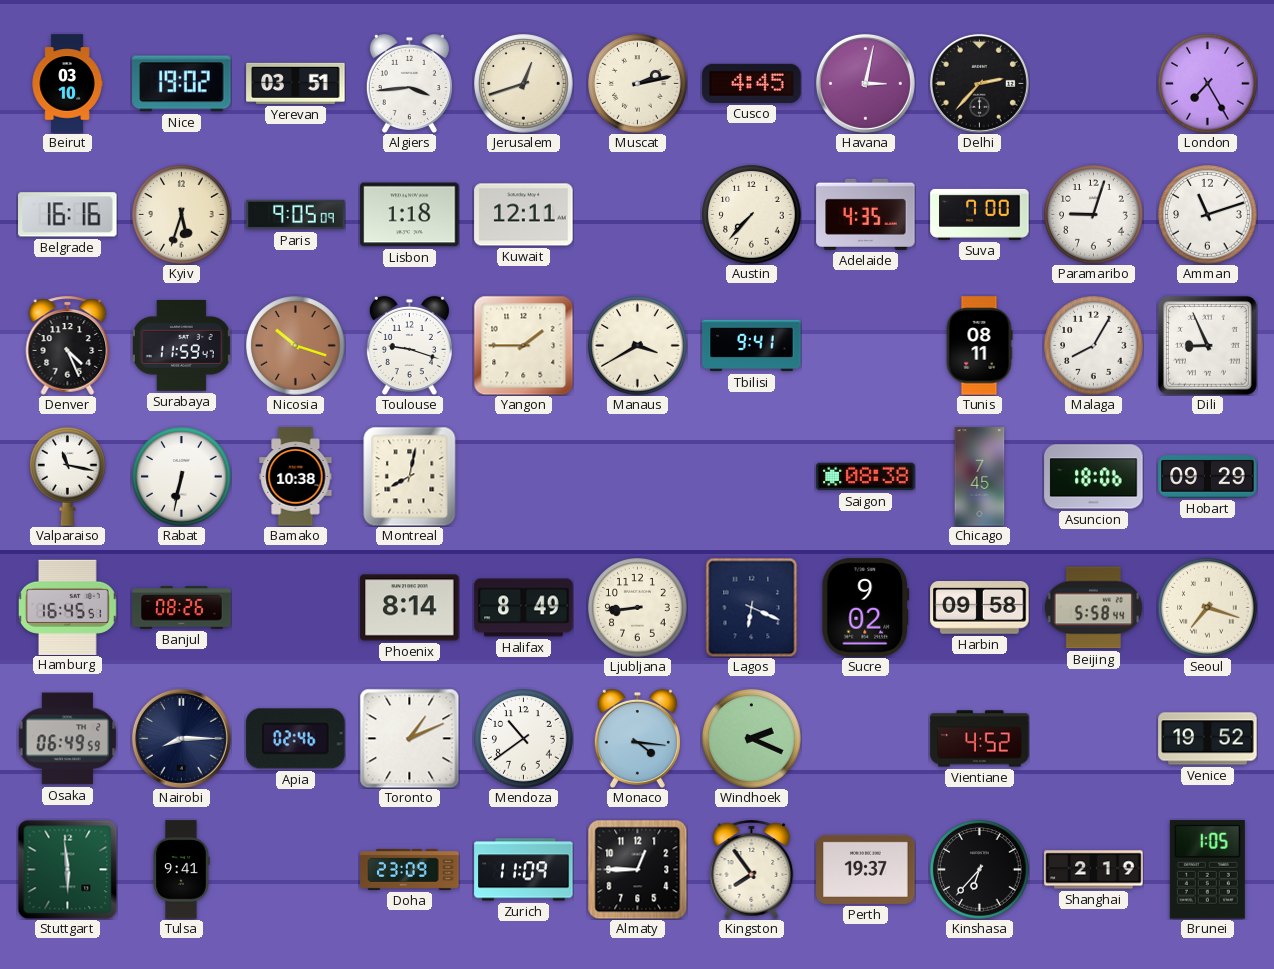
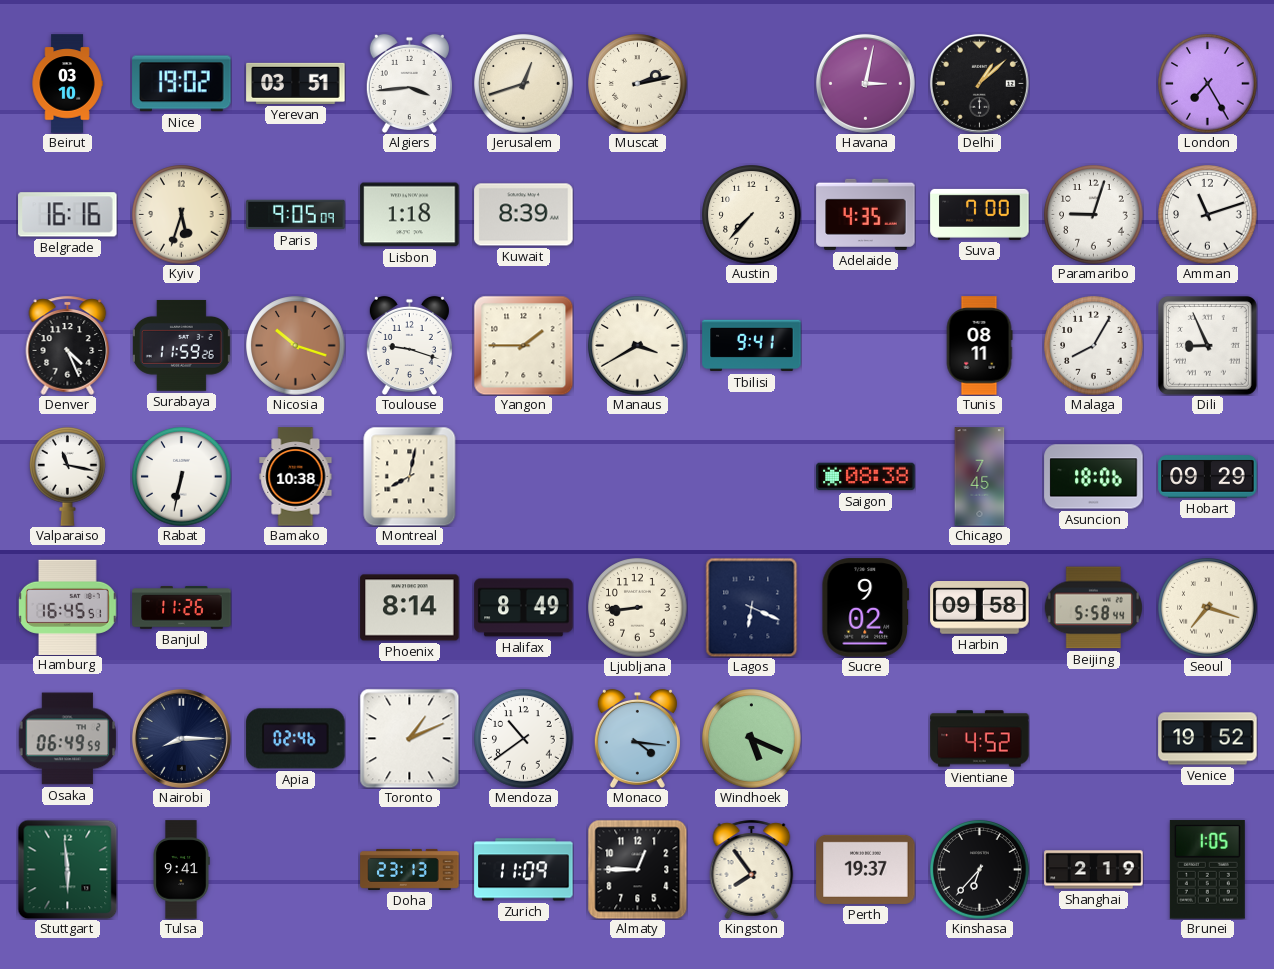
Cusco: 4:45 -> none
Delhi: 2:37 -> 1:08
Kuwait: 12:11 -> 8:39
Surabaya: 11:59:47 -> 11:59:26
Banjul: 08:26 -> 11:26
Windhoek: 2:19 -> 5:19
Doha: 23:09 -> 23:13
